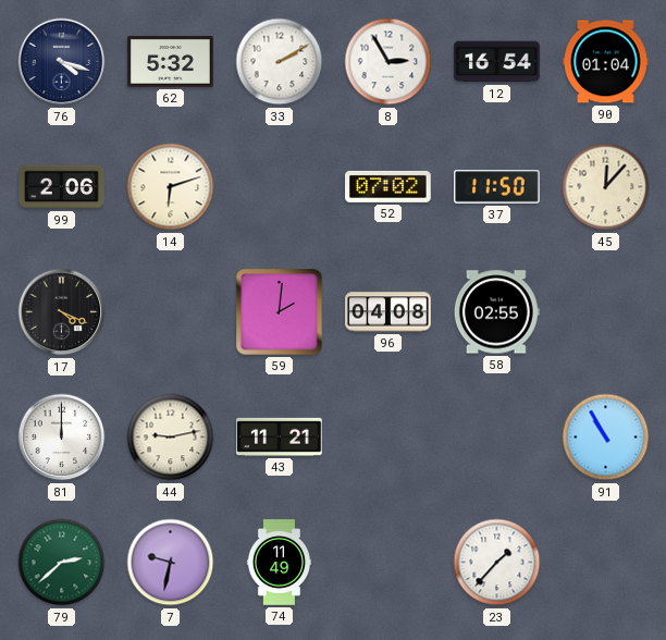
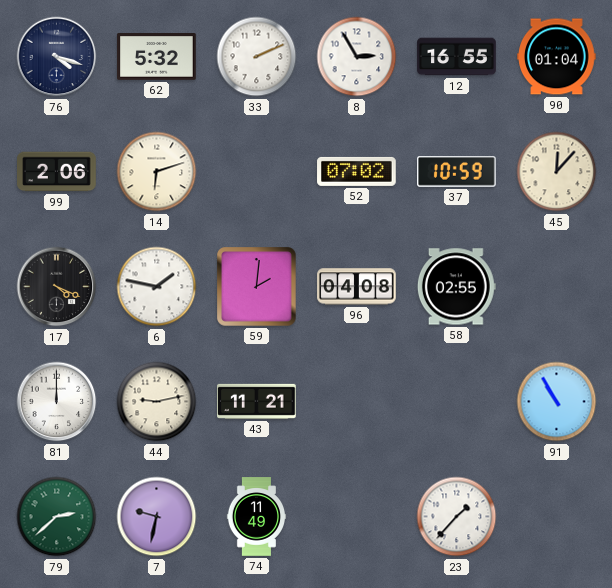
33: 2:10 -> 2:11
12: 16:54 -> 16:55
37: 11:50 -> 10:59
6: none -> 1:47
